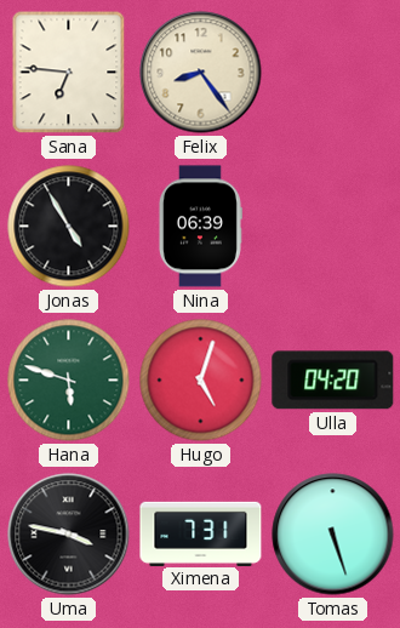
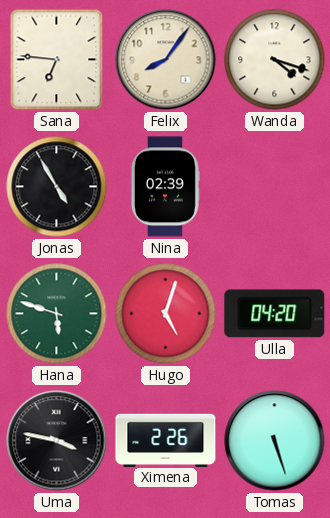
Felix: 8:24 -> 8:06
Wanda: none -> 4:18
Nina: 06:39 -> 02:39
Ximena: 7:31 -> 2:26
